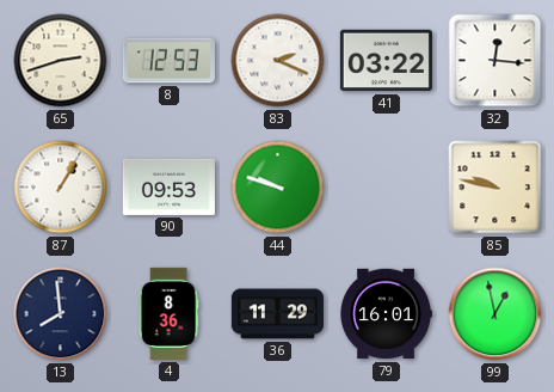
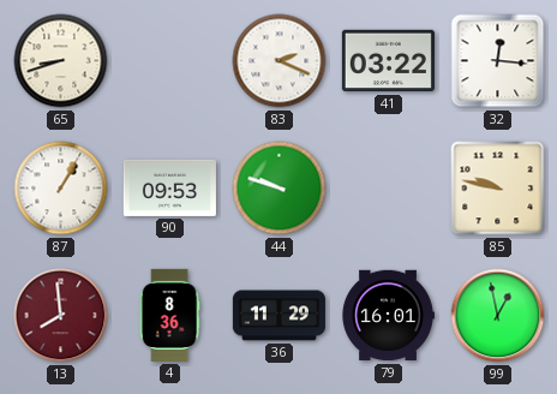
65: 2:42 -> 8:42
8: 12:53 -> none
13 dial: navy -> burgundy
